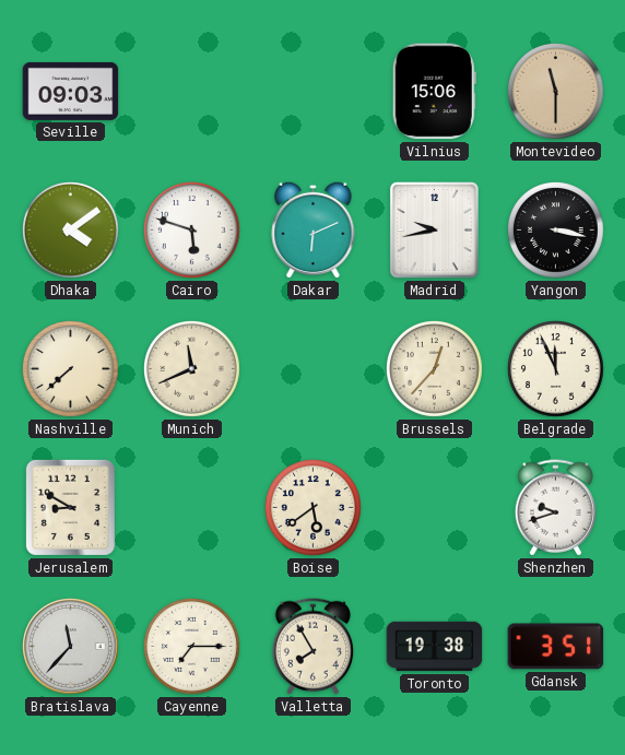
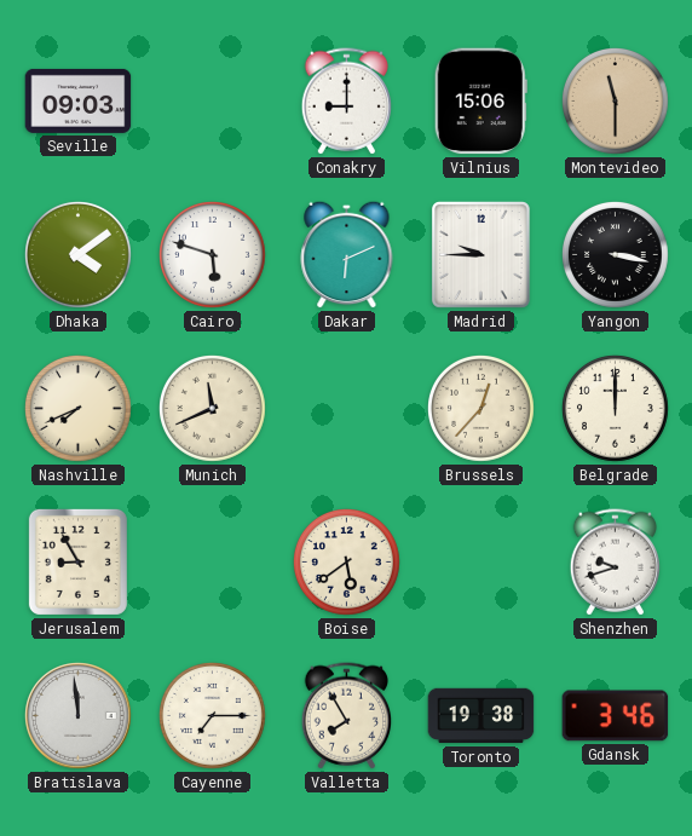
Conakry: none -> 9:00
Madrid: 9:43 -> 9:45
Nashville: 7:38 -> 7:41
Belgrade: 11:56 -> 12:00
Jerusalem: 8:50 -> 8:55
Bratislava: 11:37 -> 11:59
Gdansk: 3:51 -> 3:46
